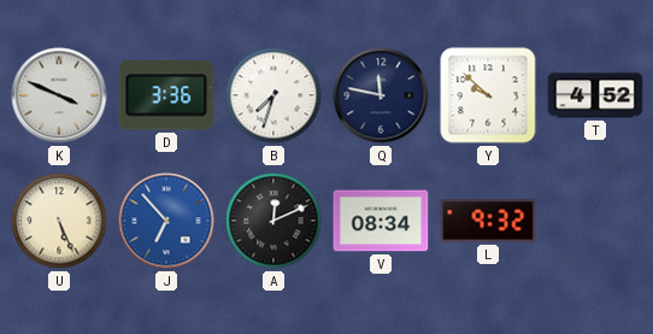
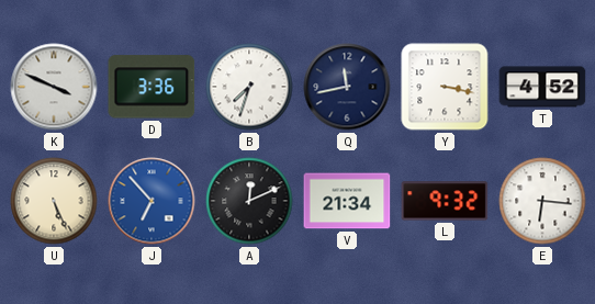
Q: 11:47 -> 11:43
Y: 9:52 -> 3:17
V: 08:34 -> 21:34
E: none -> 6:16
